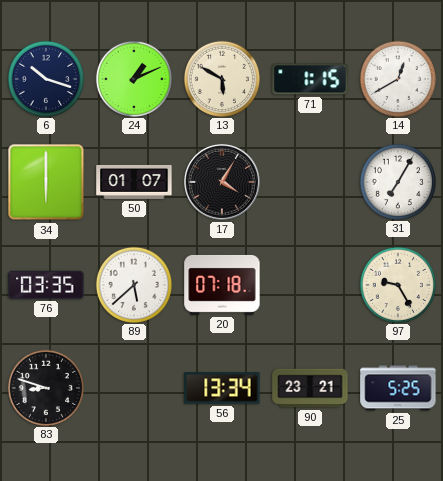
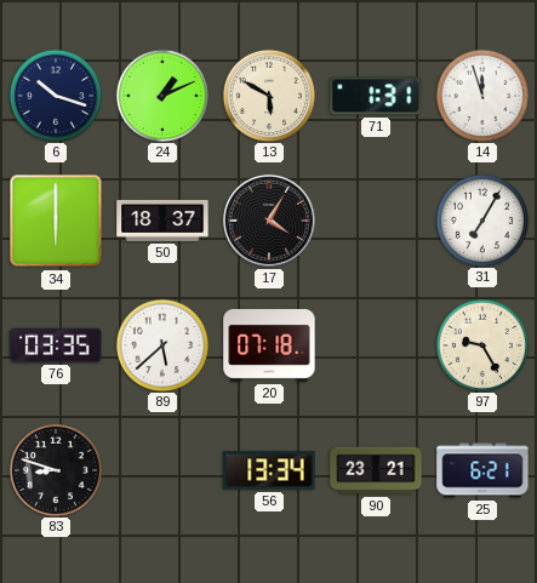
71: 1:15 -> 1:31
14: 12:40 -> 11:57
50: 01:07 -> 18:37
25: 5:25 -> 6:21
